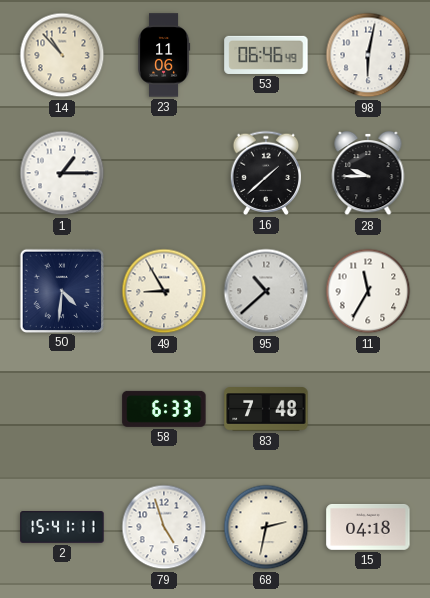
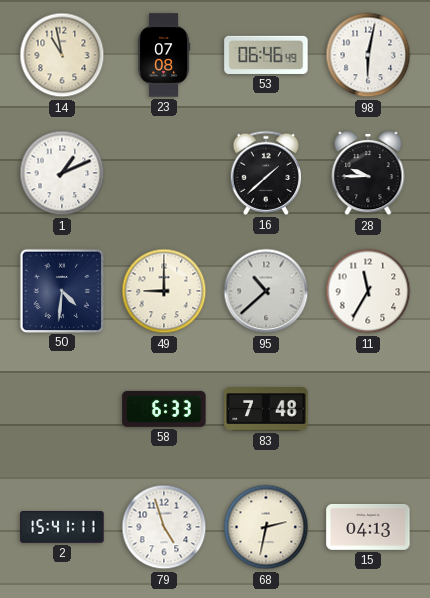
14: 10:53 -> 10:58
23: 11:06 -> 07:08
1: 1:15 -> 1:11
49: 8:55 -> 9:00
15: 04:18 -> 04:13
